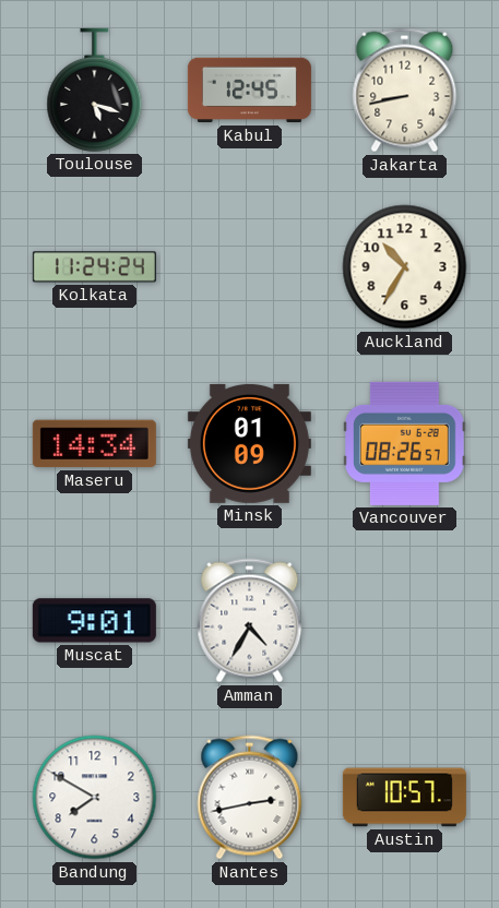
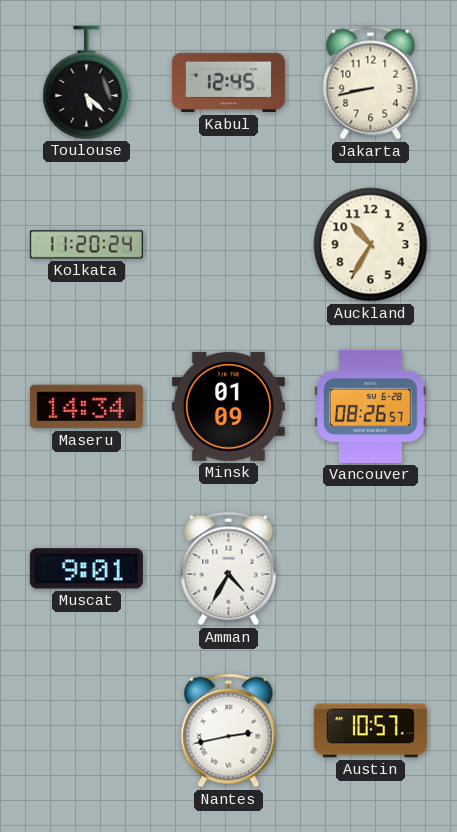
Toulouse: 5:18 -> 5:22
Kolkata: 11:24 -> 11:20
Bandung: 7:50 -> none
